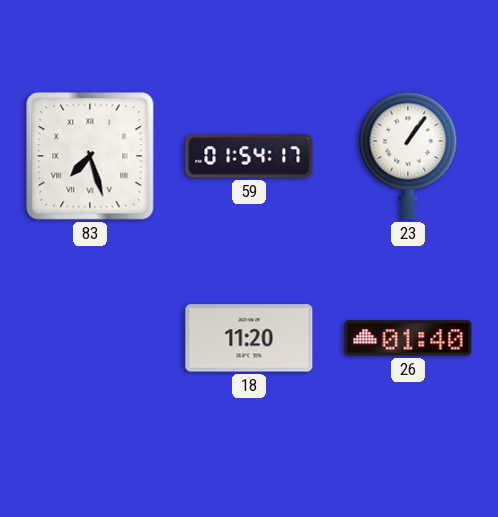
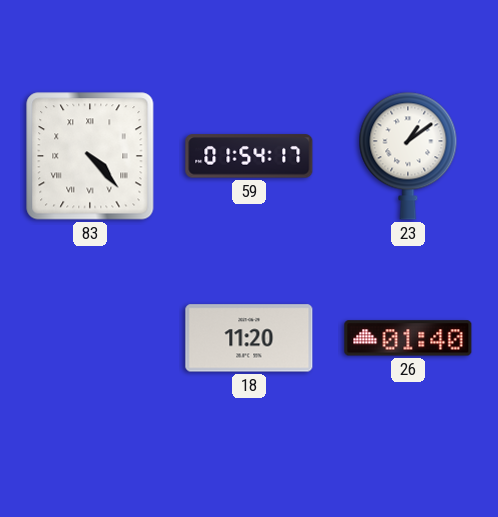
83: 7:27 -> 4:23
23: 1:06 -> 1:09
